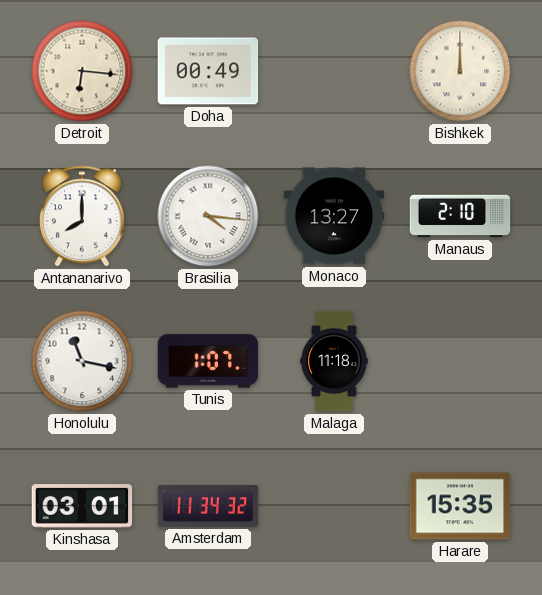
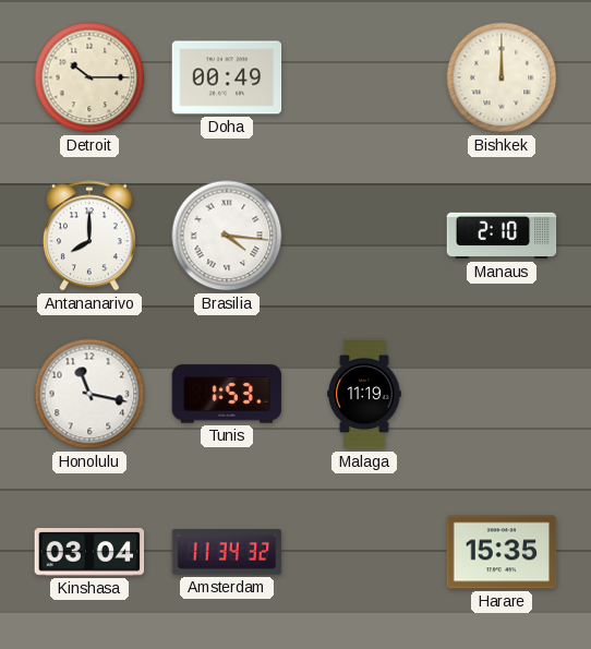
Detroit: 6:16 -> 10:15
Monaco: 13:27 -> none
Tunis: 1:07 -> 1:53
Malaga: 11:18 -> 11:19
Kinshasa: 03:01 -> 03:04
